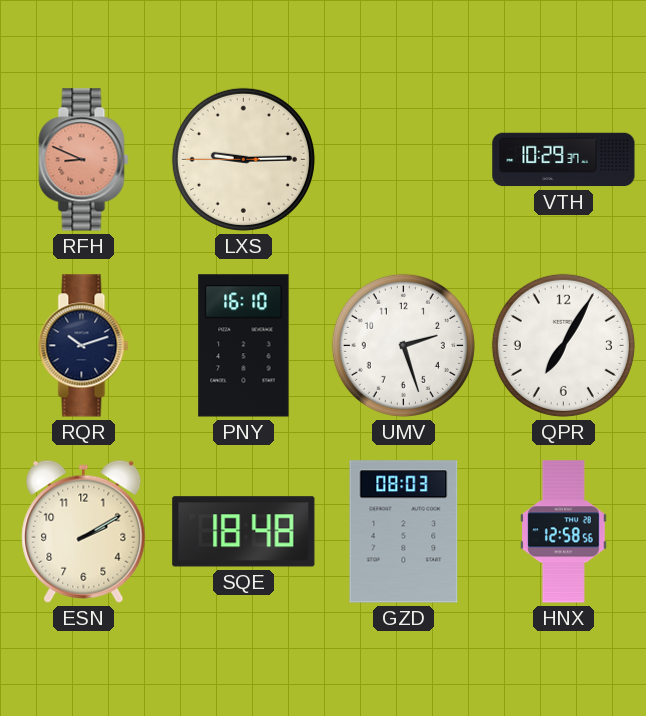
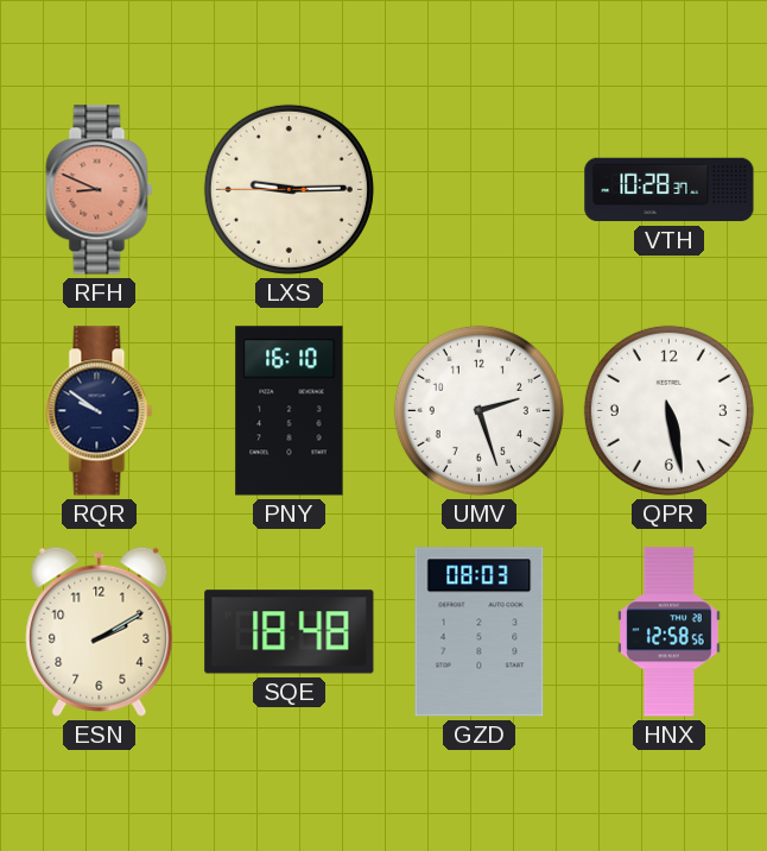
VTH: 10:29 -> 10:28
RQR: 10:12 -> 9:51
QPR: 7:05 -> 5:28
